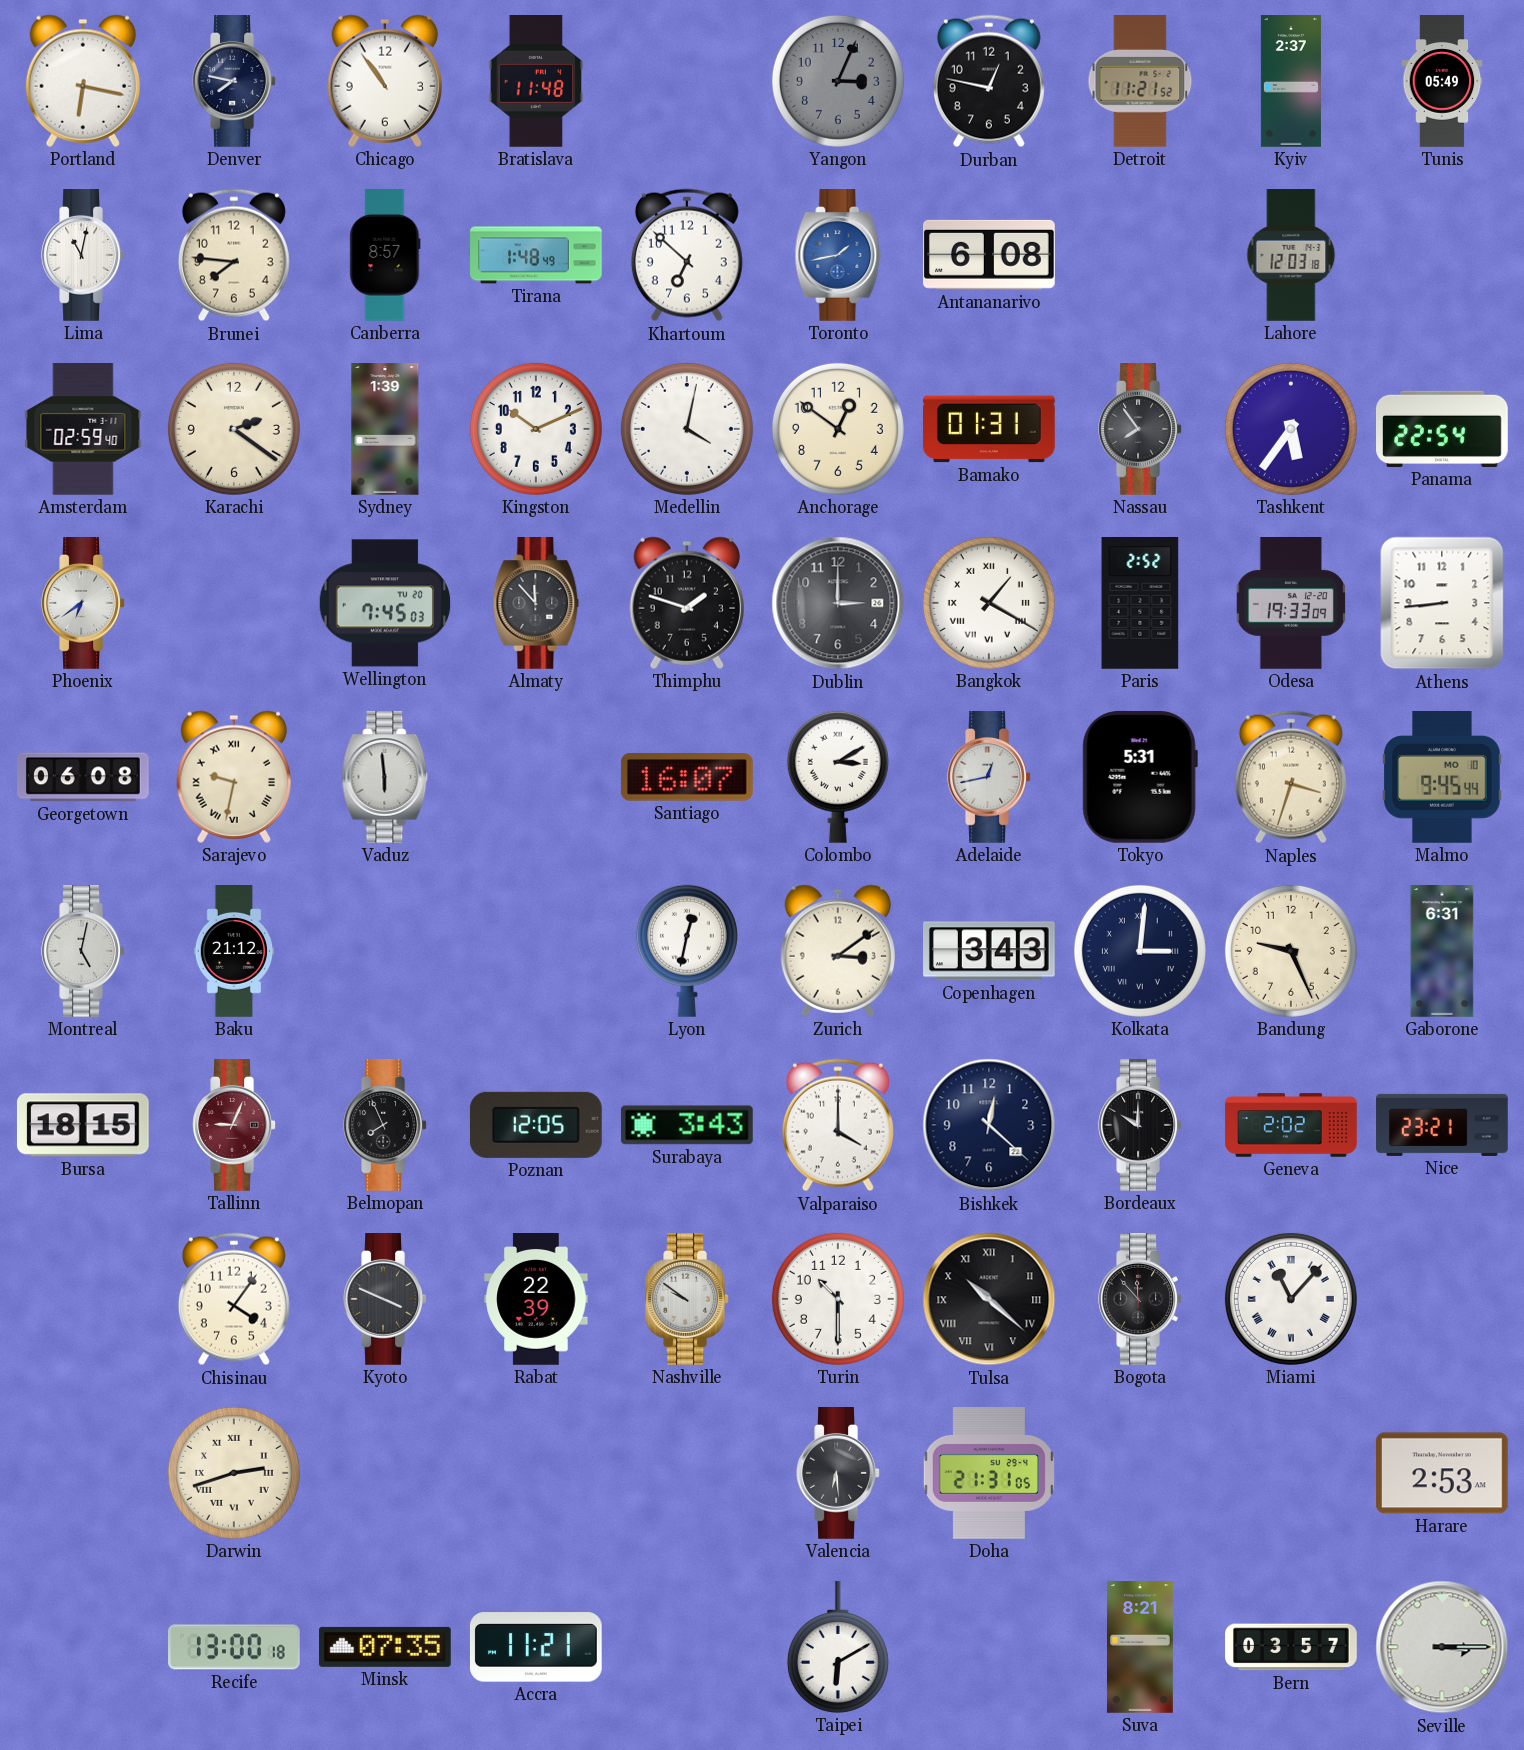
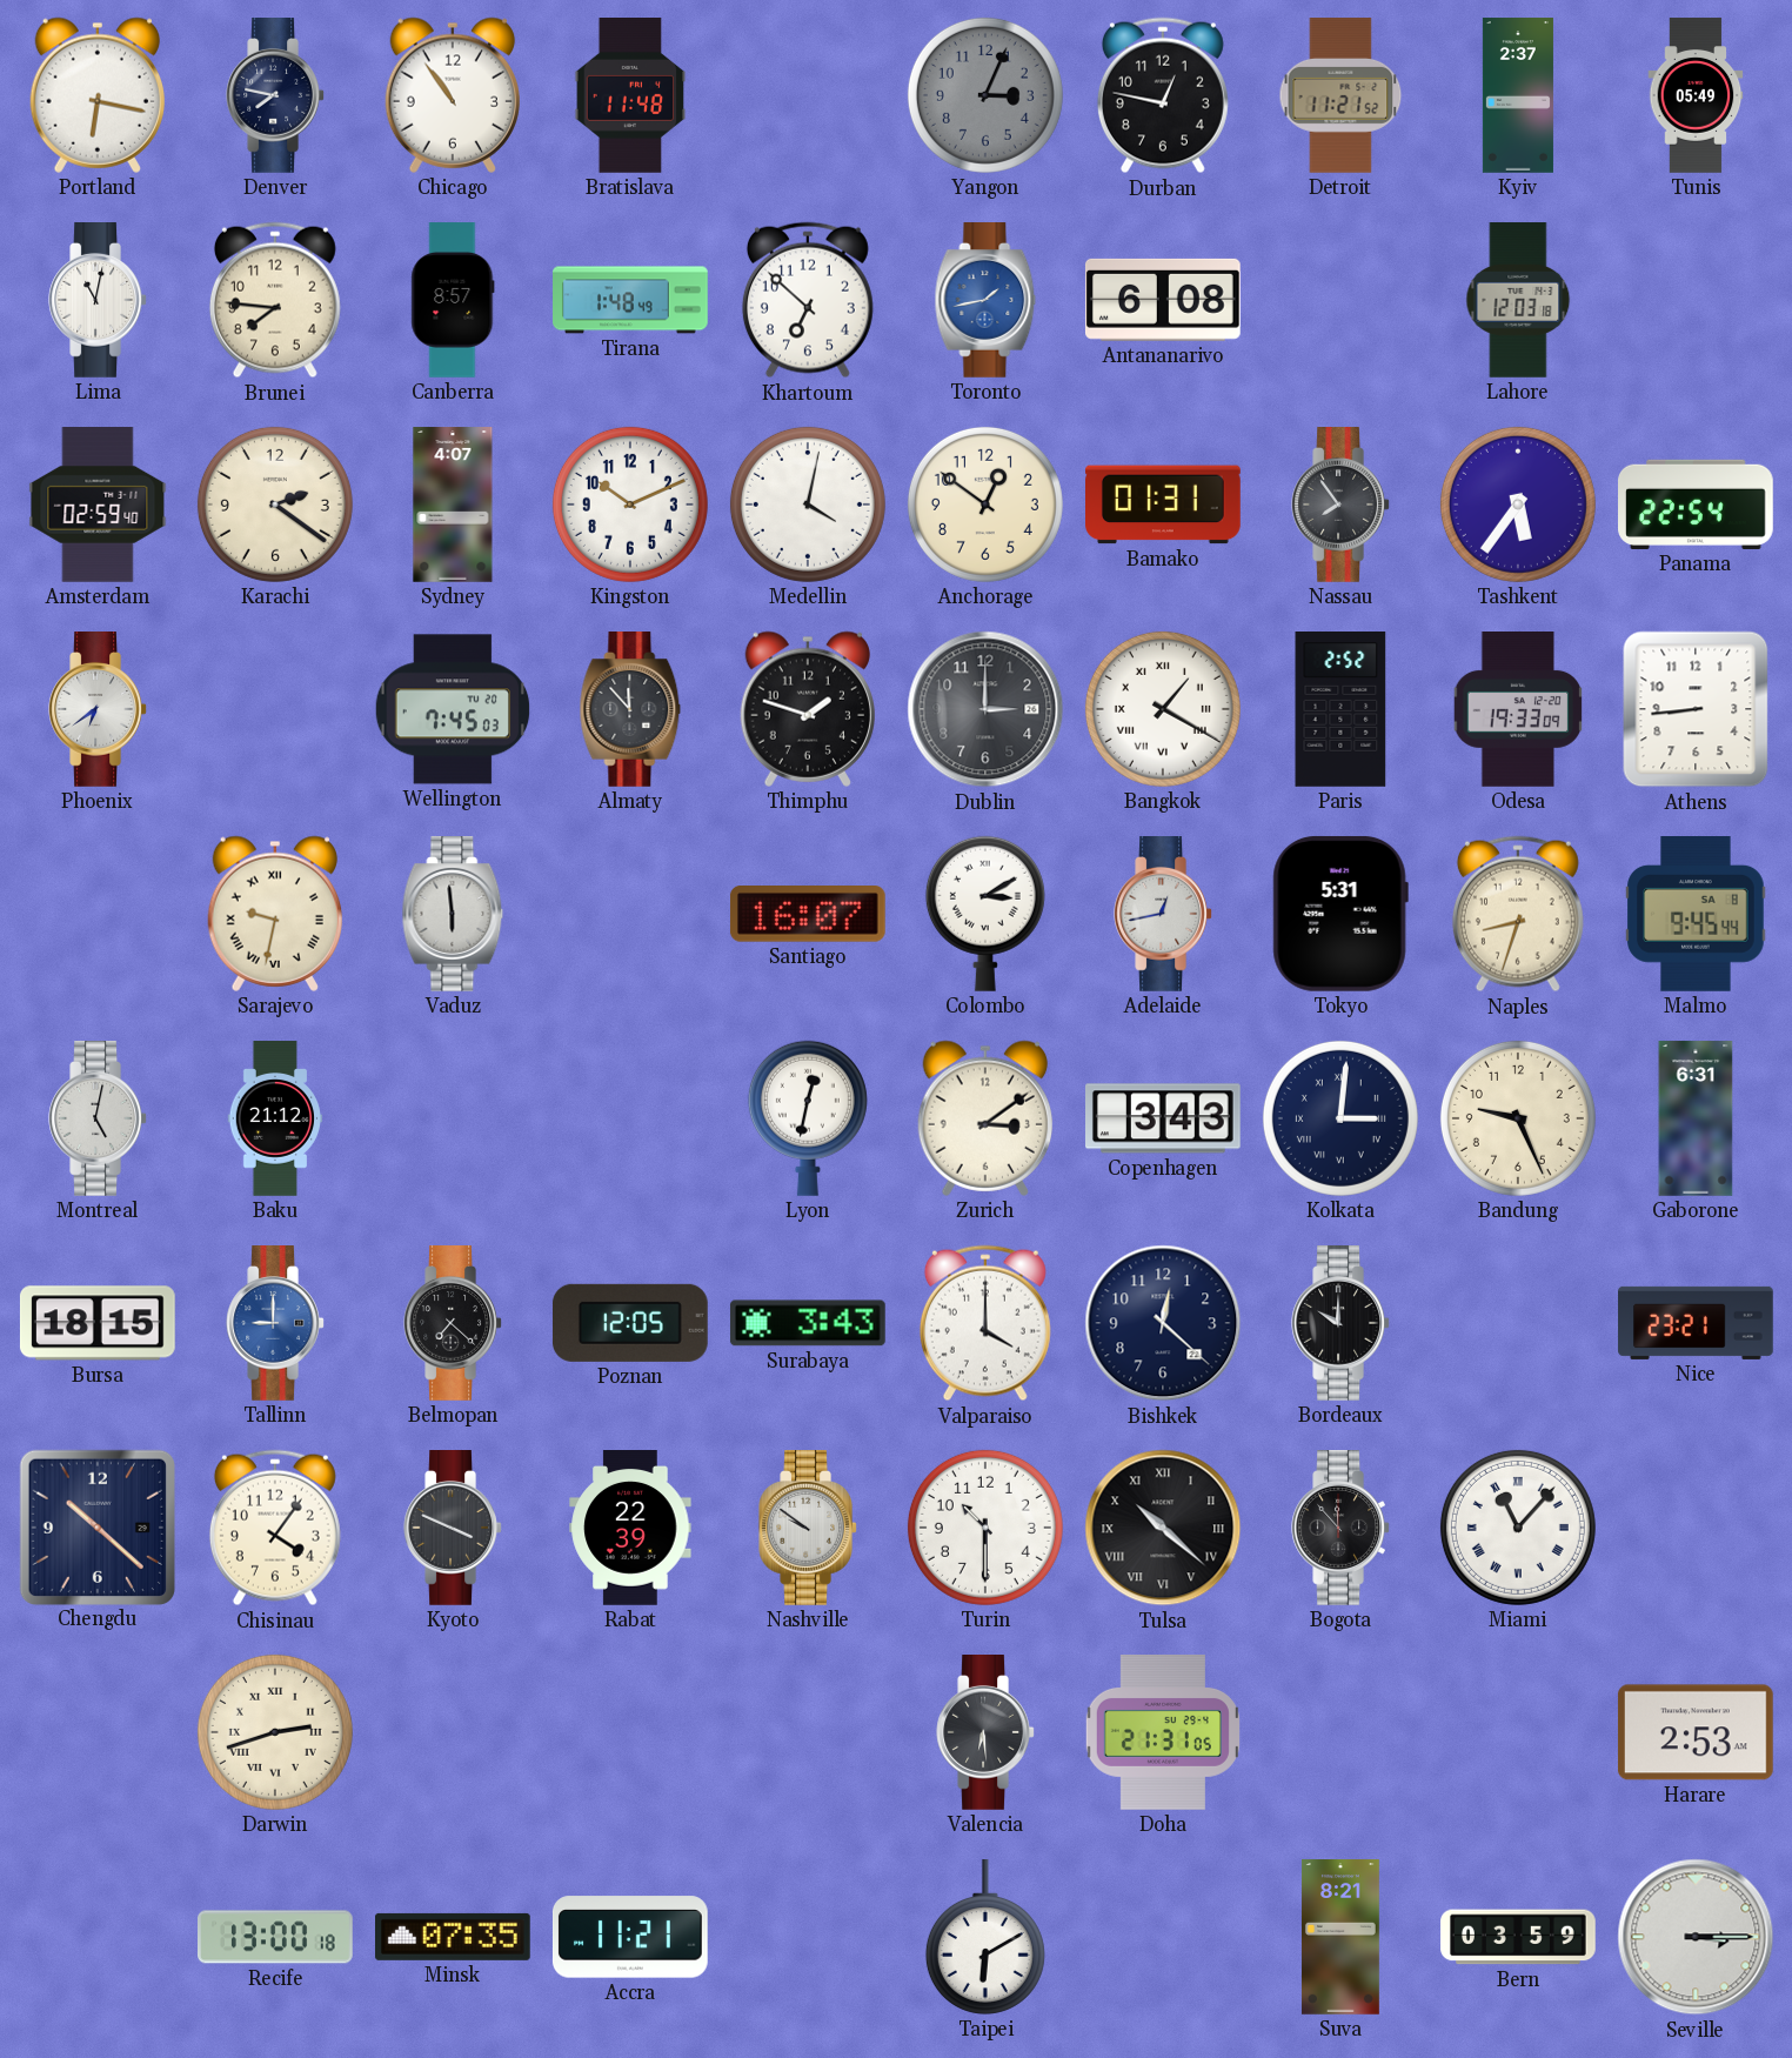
Sydney: 1:39 -> 4:07
Georgetown: 06:08 -> none
Naples: 3:33 -> 8:33
Malmo date: MO 10 -> SA 8
Tallinn: 9:04 -> 9:00
Tallinn dial: burgundy -> blue
Belmopan: 7:56 -> 7:22
Geneva: 2:02 -> none
Chengdu: none -> 10:22
Bern: 03:57 -> 03:59
